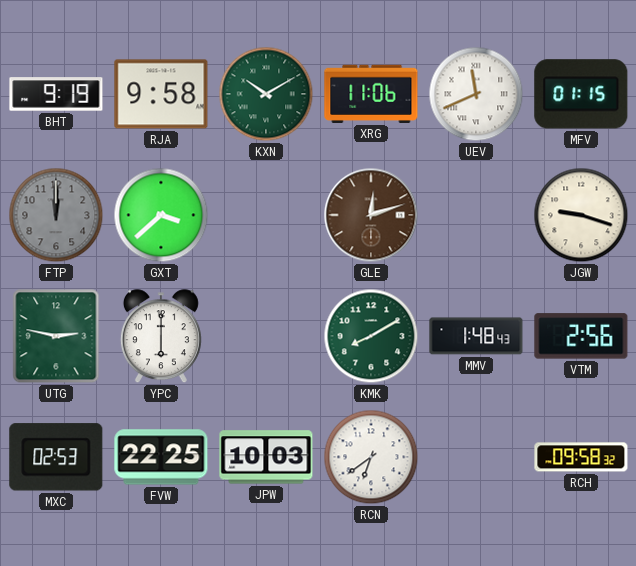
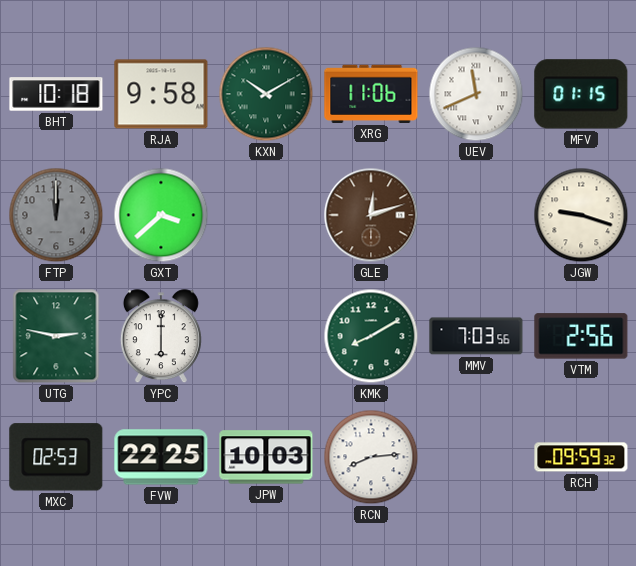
BHT: 9:19 -> 10:18
MMV: 1:48 -> 7:03
RCN: 6:39 -> 8:14
RCH: 09:58 -> 09:59
